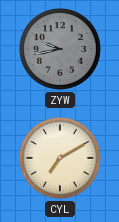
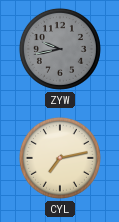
CYL: 7:10 -> 7:13
